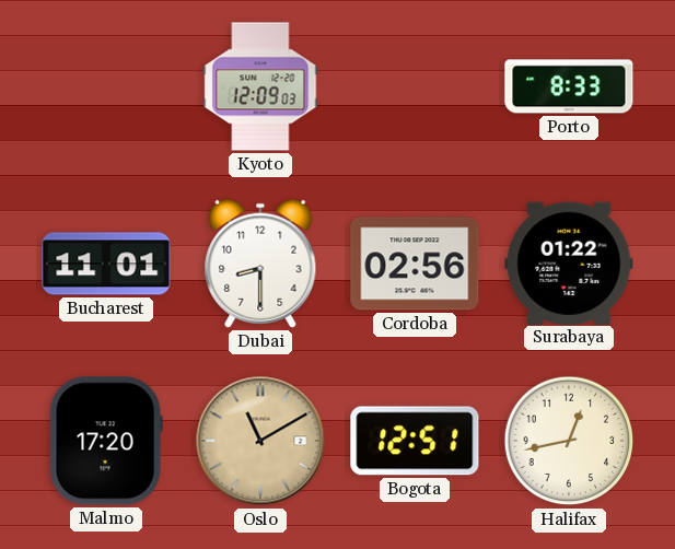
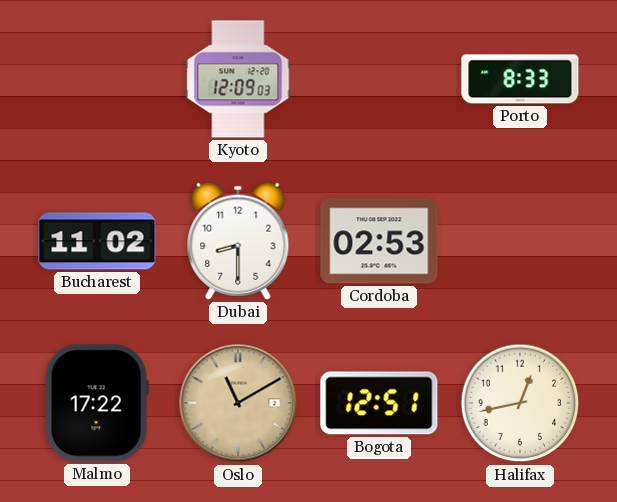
Bucharest: 11:01 -> 11:02
Cordoba: 02:56 -> 02:53
Surabaya: 01:22 -> none
Malmo: 17:20 -> 17:22
